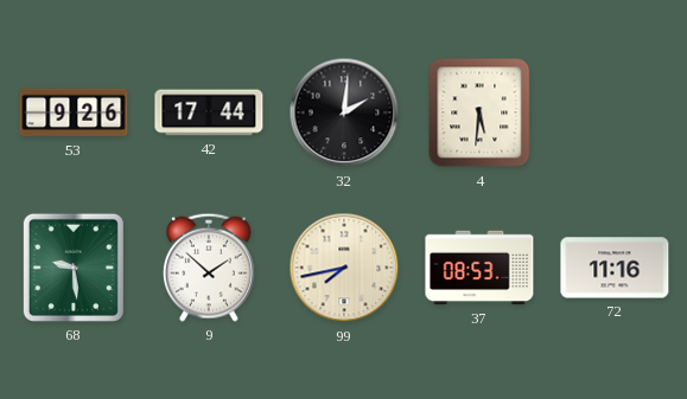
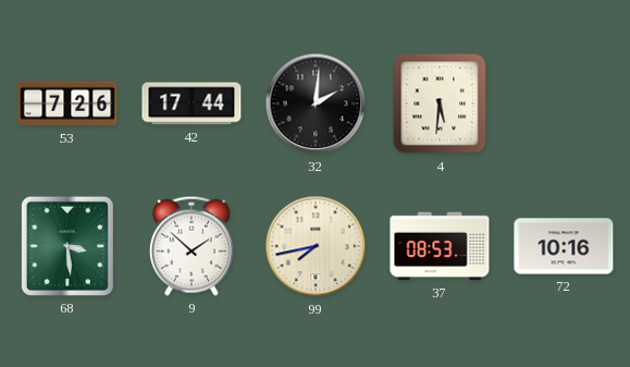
53: 9:26 -> 7:26
68: 9:29 -> 3:29
72: 11:16 -> 10:16
